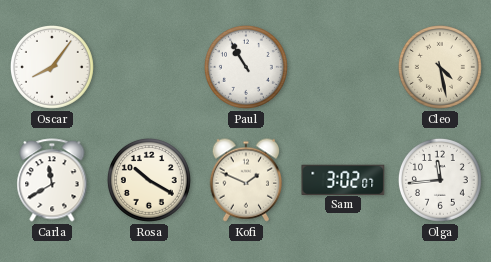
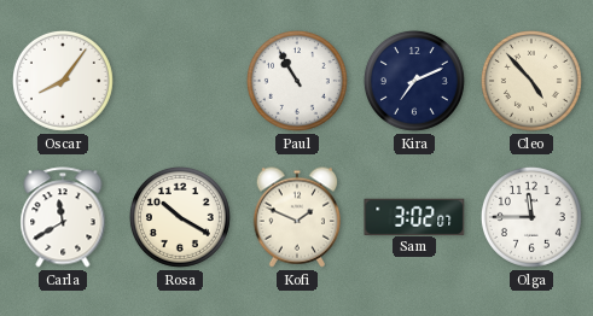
Kira: none -> 7:11
Cleo: 4:28 -> 4:53
Olga: 11:44 -> 11:45
